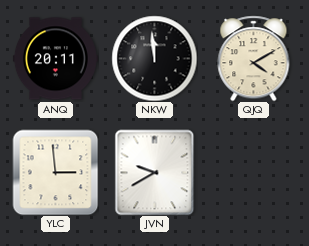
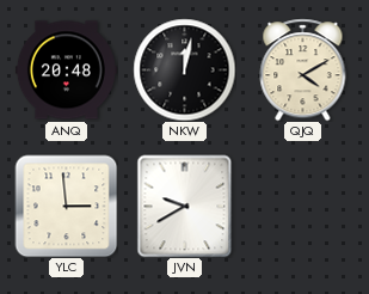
ANQ: 20:11 -> 20:48
NKW: 11:59 -> 12:02
